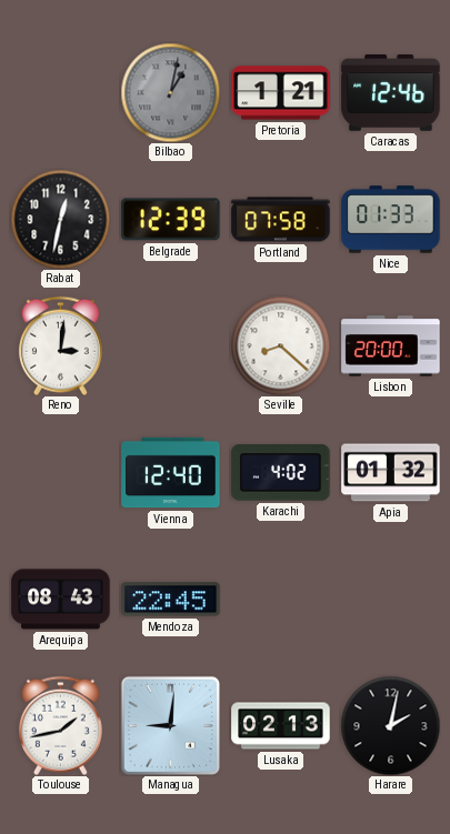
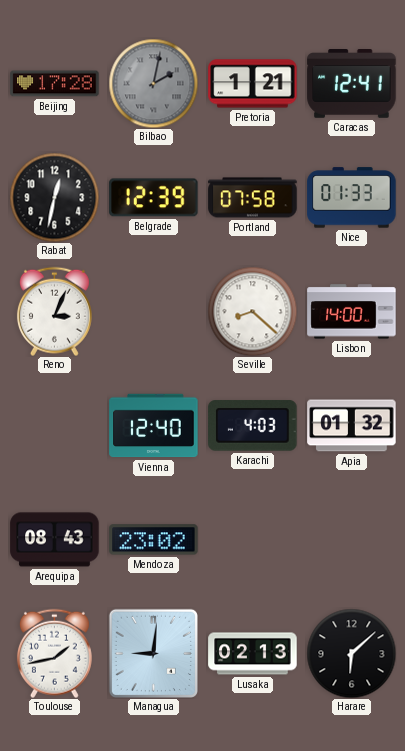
Beijing: none -> 17:28
Bilbao: 1:02 -> 2:02
Caracas: 12:46 -> 12:41
Reno: 3:01 -> 3:04
Lisbon: 20:00 -> 14:00
Karachi: 4:02 -> 4:03
Mendoza: 22:45 -> 23:02
Harare: 2:02 -> 6:08
